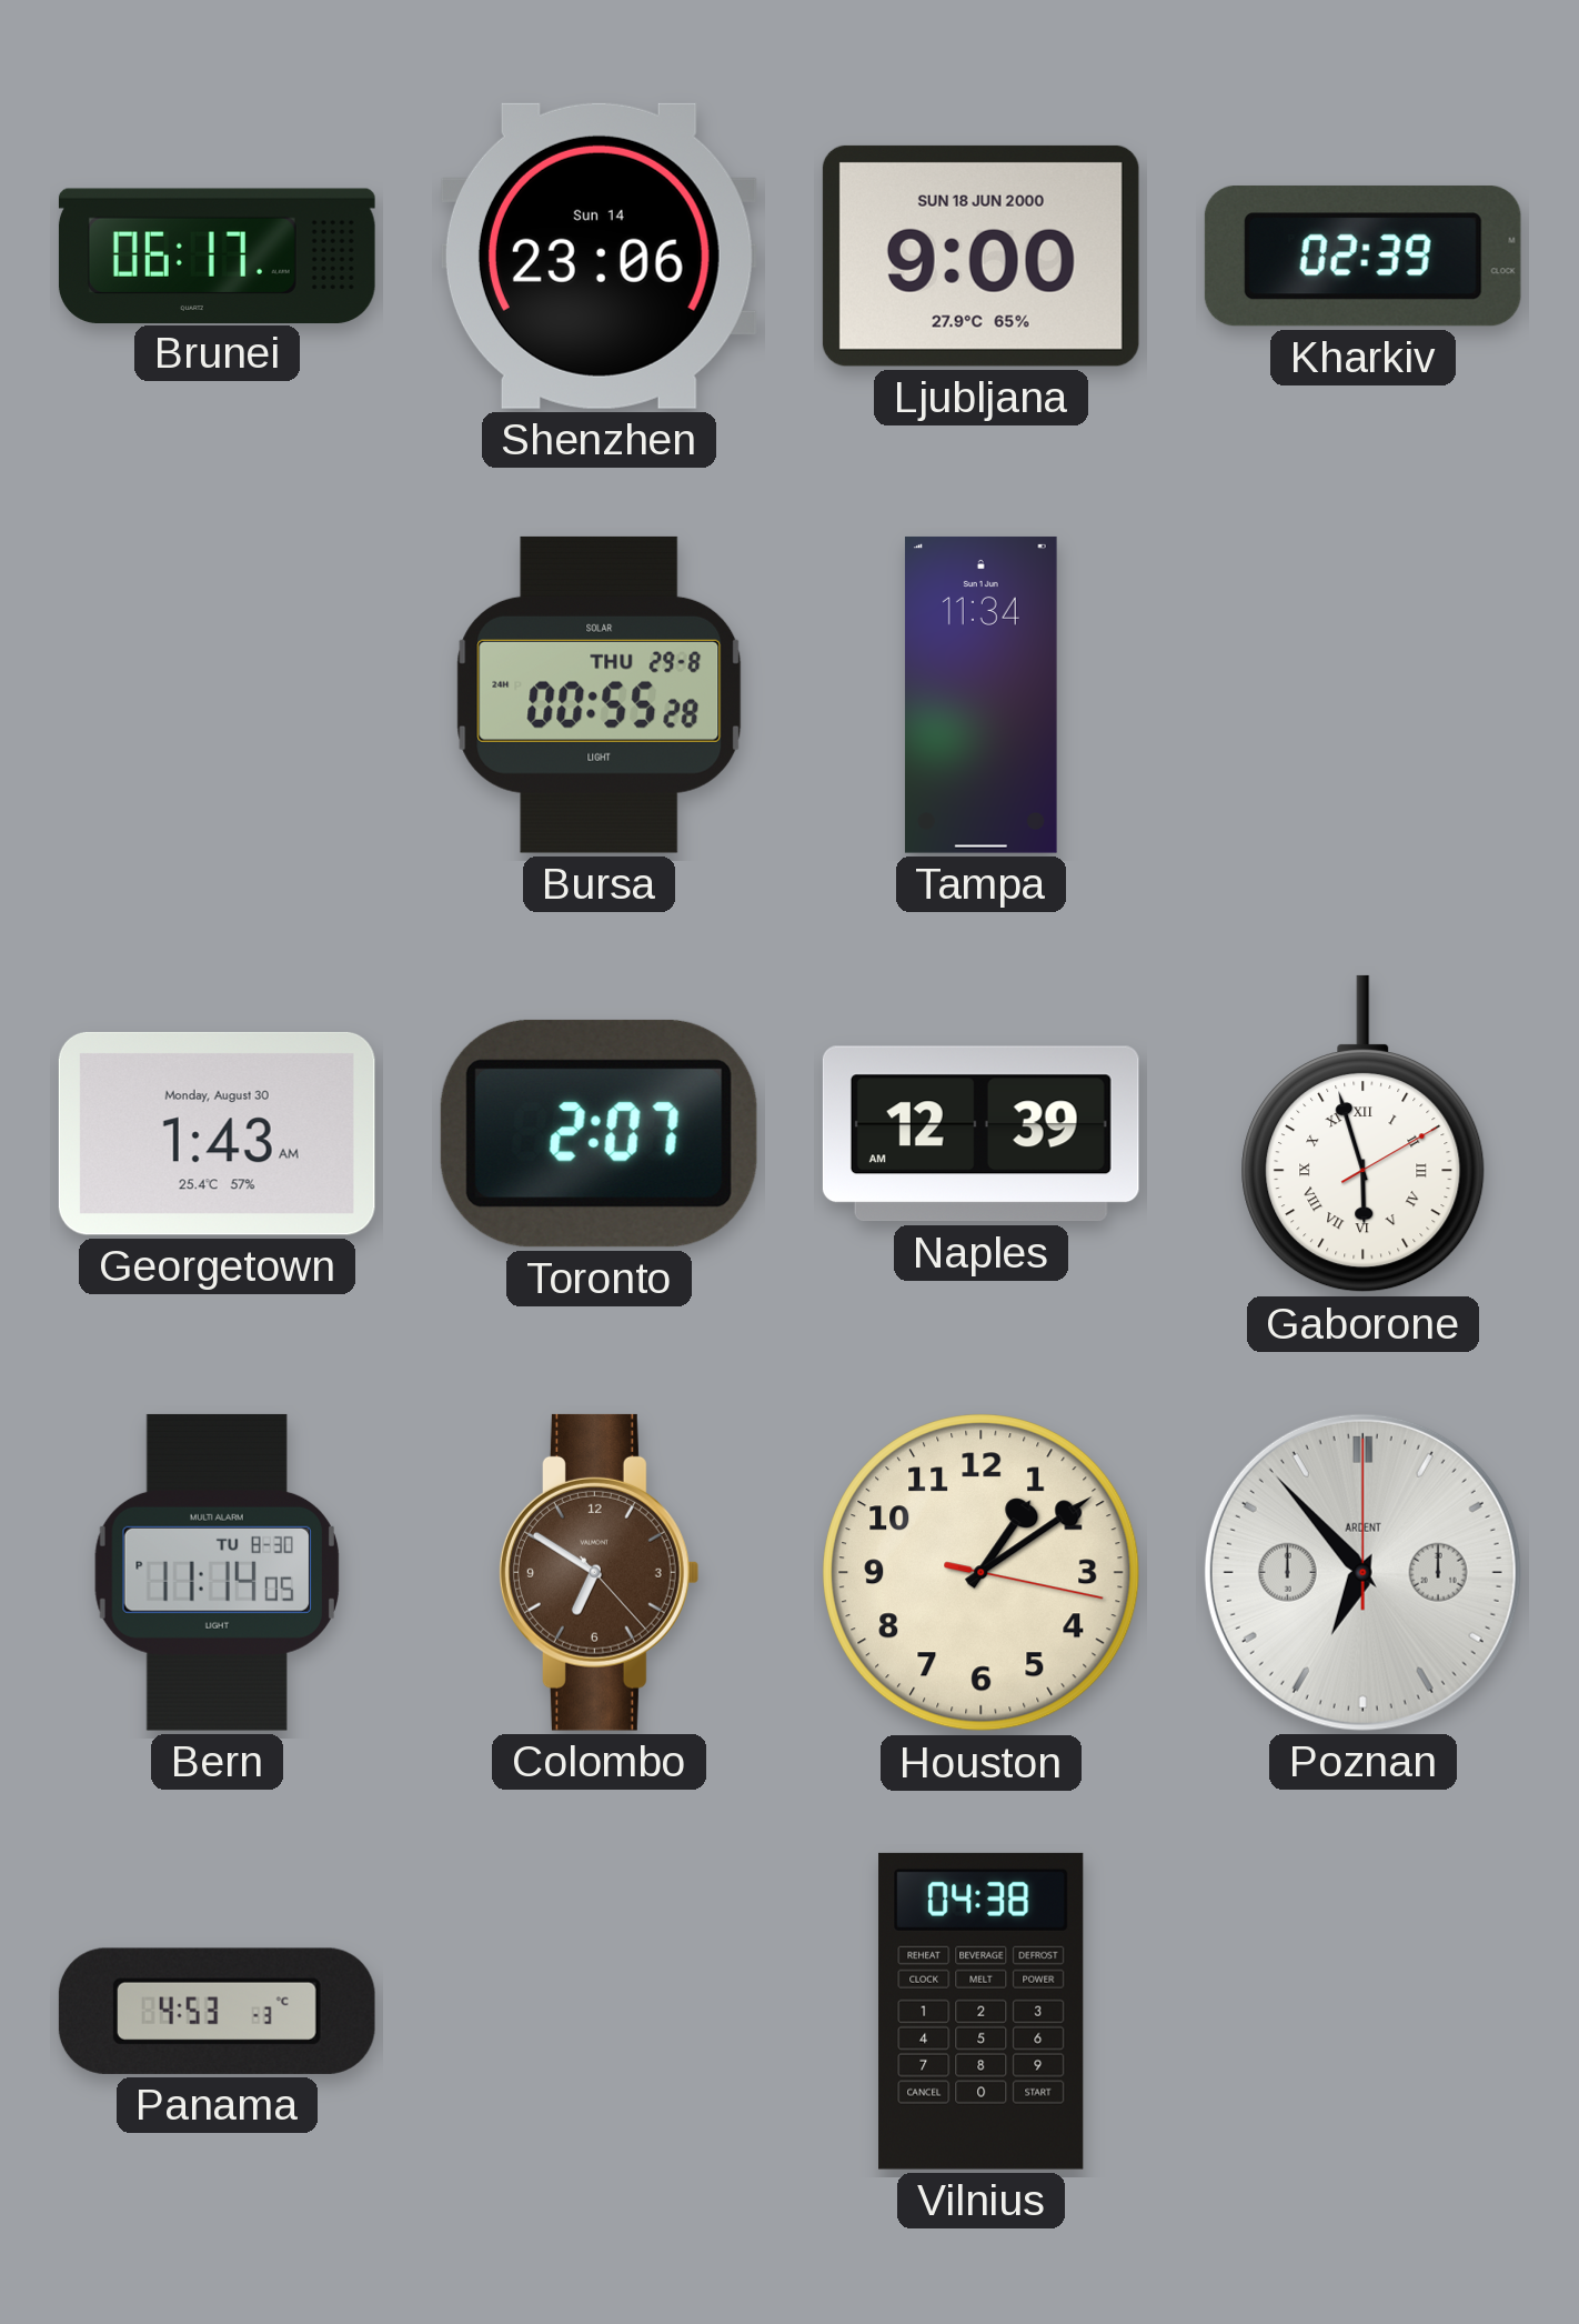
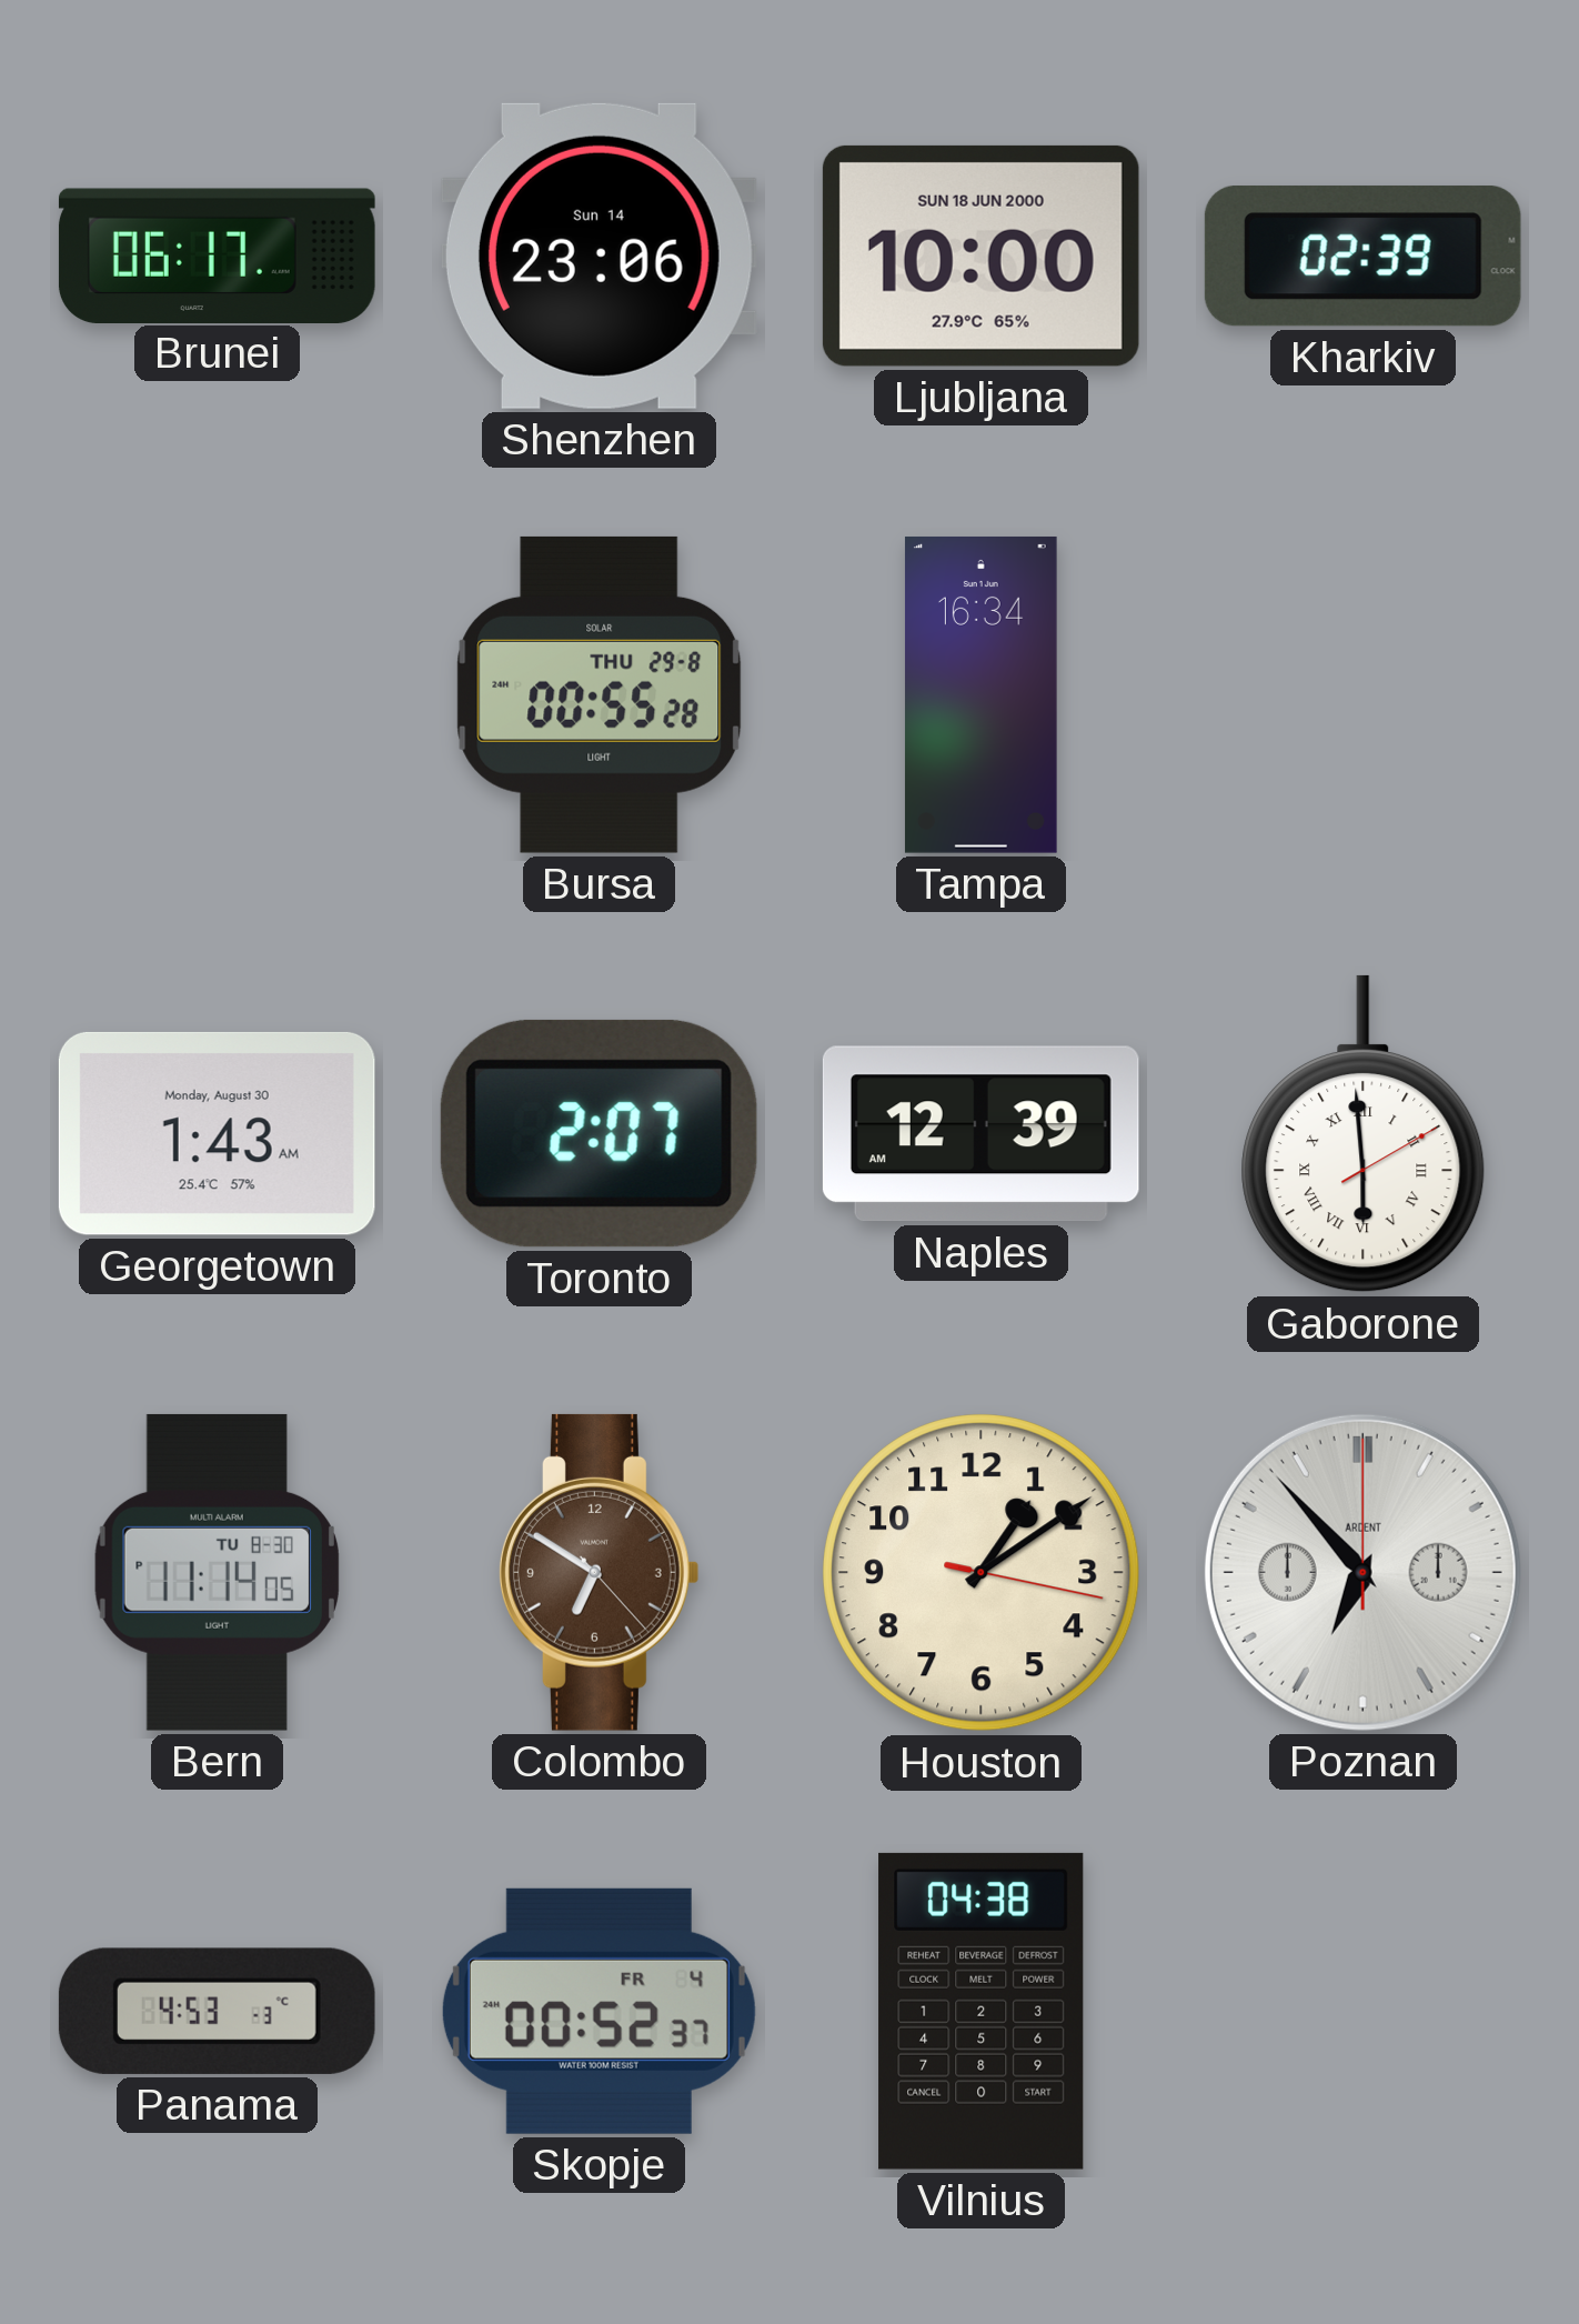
Ljubljana: 9:00 -> 10:00
Tampa: 11:34 -> 16:34
Gaborone: 5:57 -> 5:59
Skopje: none -> 00:52
